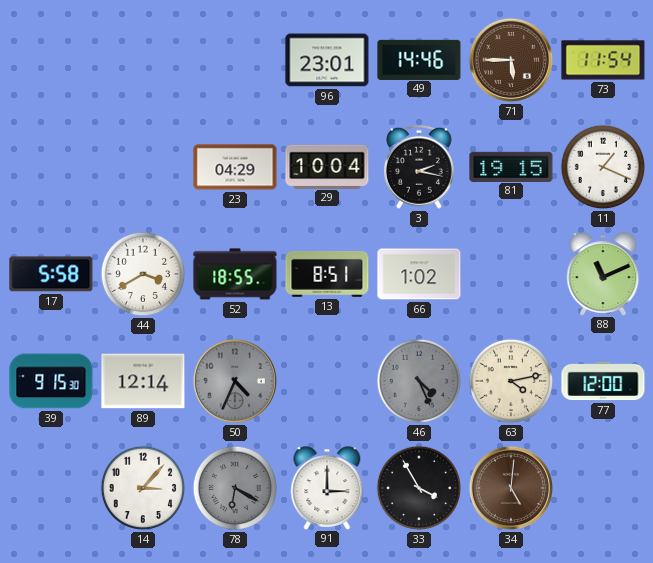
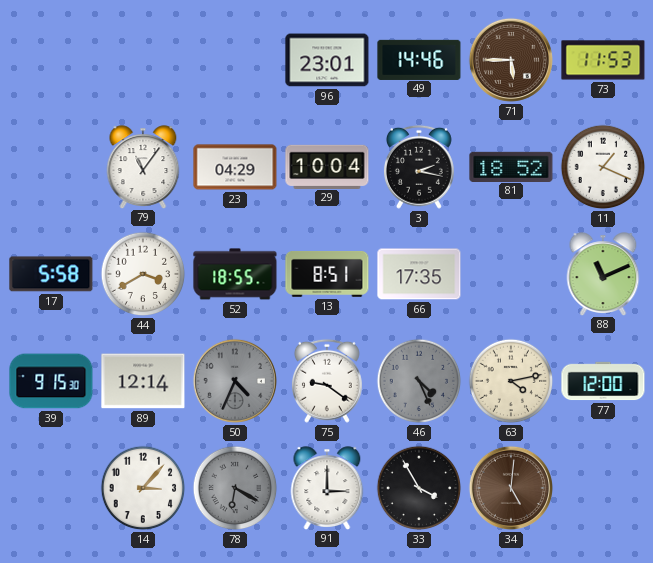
73: 11:54 -> 11:53
79: none -> 11:06
81: 19:15 -> 18:52
66: 1:02 -> 17:35
75: none -> 9:21
